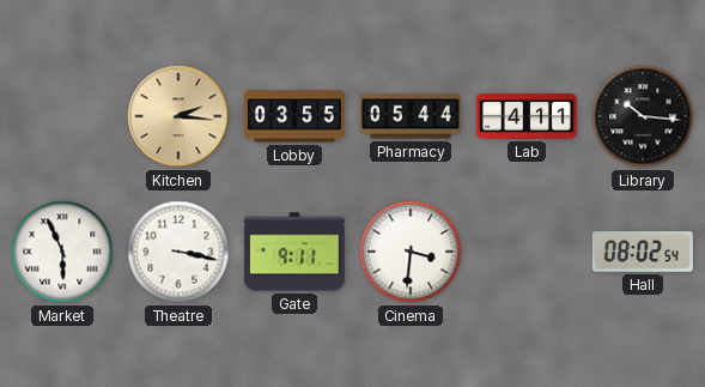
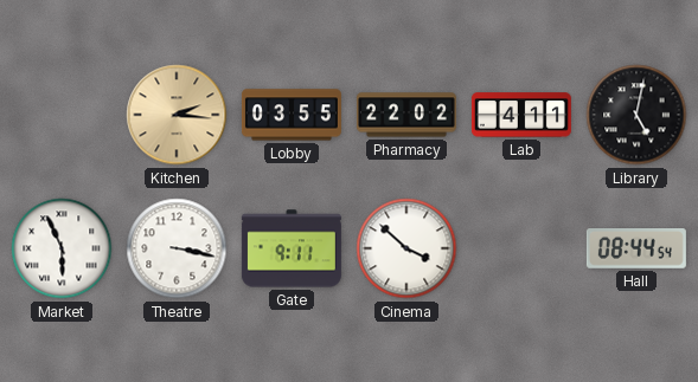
Pharmacy: 05:44 -> 22:02
Library: 10:16 -> 5:02
Cinema: 3:31 -> 3:52
Hall: 08:02 -> 08:44
